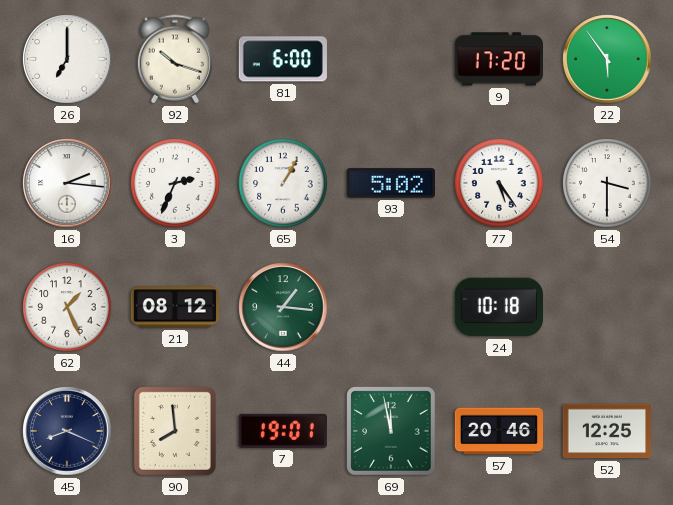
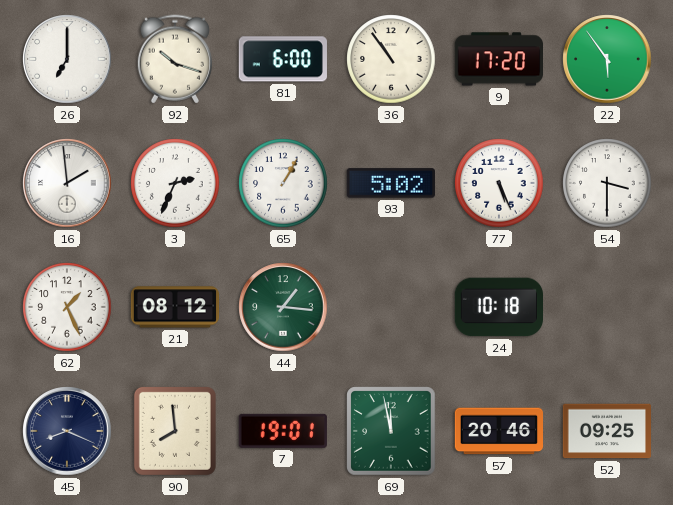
36: none -> 10:54
16: 2:16 -> 1:59
77: 5:24 -> 5:26
52: 12:25 -> 09:25
